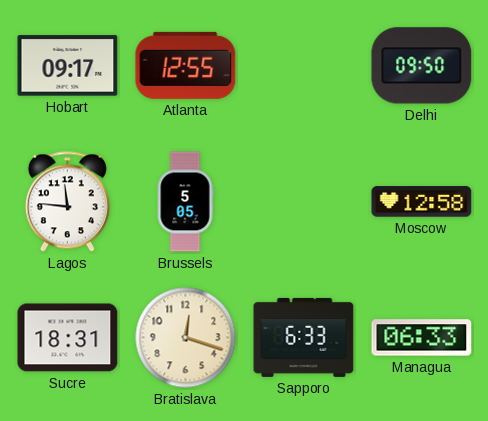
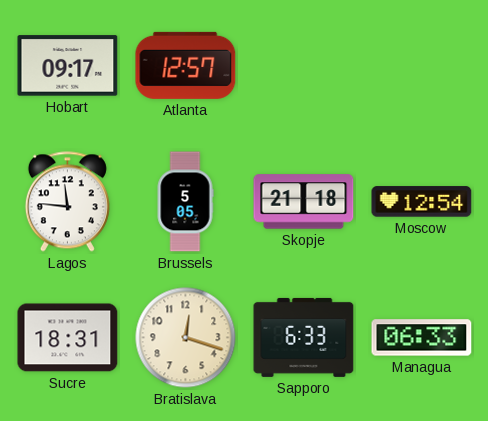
Atlanta: 12:55 -> 12:57
Delhi: 09:50 -> none
Skopje: none -> 21:18
Moscow: 12:58 -> 12:54
